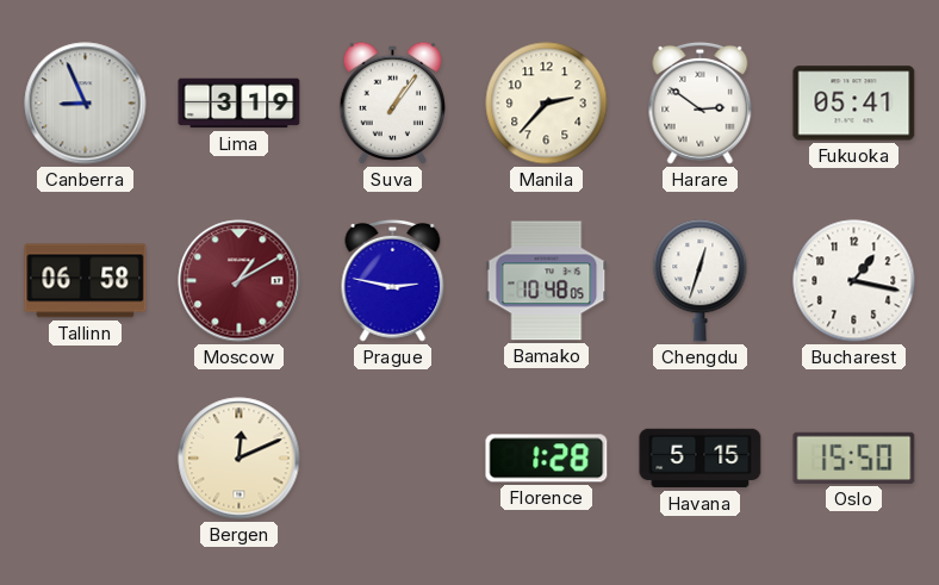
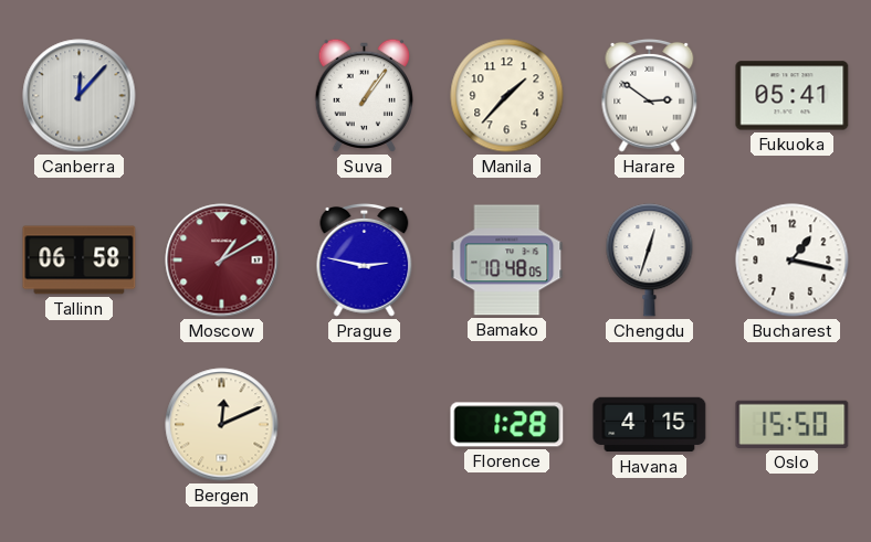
Canberra: 8:56 -> 12:07
Lima: 3:19 -> none
Manila: 2:37 -> 1:37
Havana: 5:15 -> 4:15
